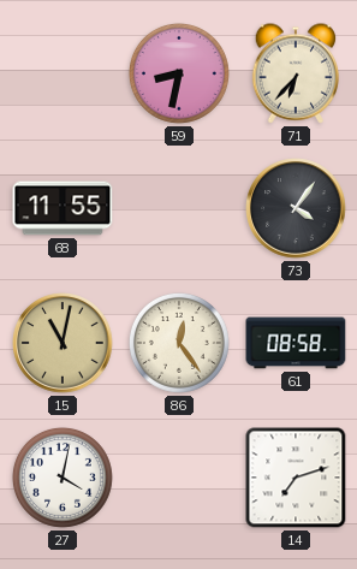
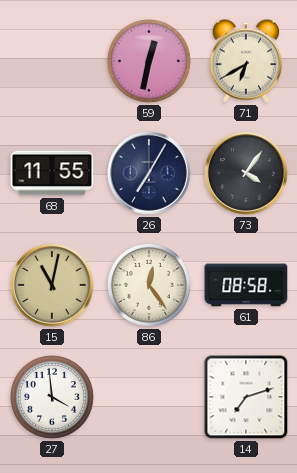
59: 8:32 -> 12:32
71: 6:37 -> 6:40
26: none -> 7:05
27: 4:02 -> 3:59
